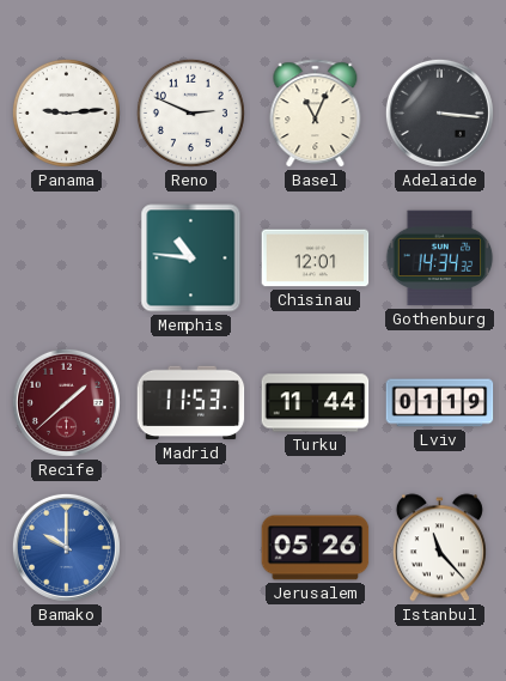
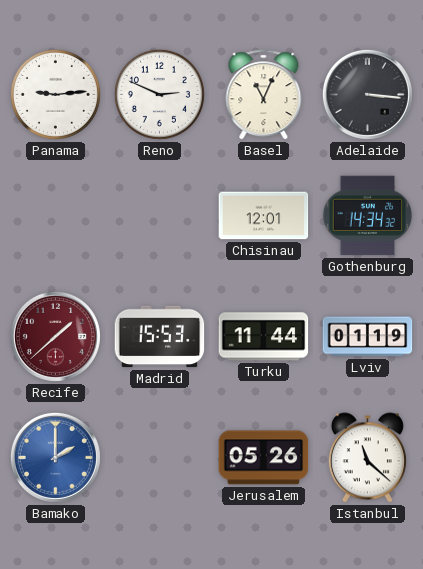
Memphis: 10:46 -> none
Madrid: 11:53 -> 15:53
Bamako: 10:00 -> 2:00
Istanbul: 11:23 -> 11:22
